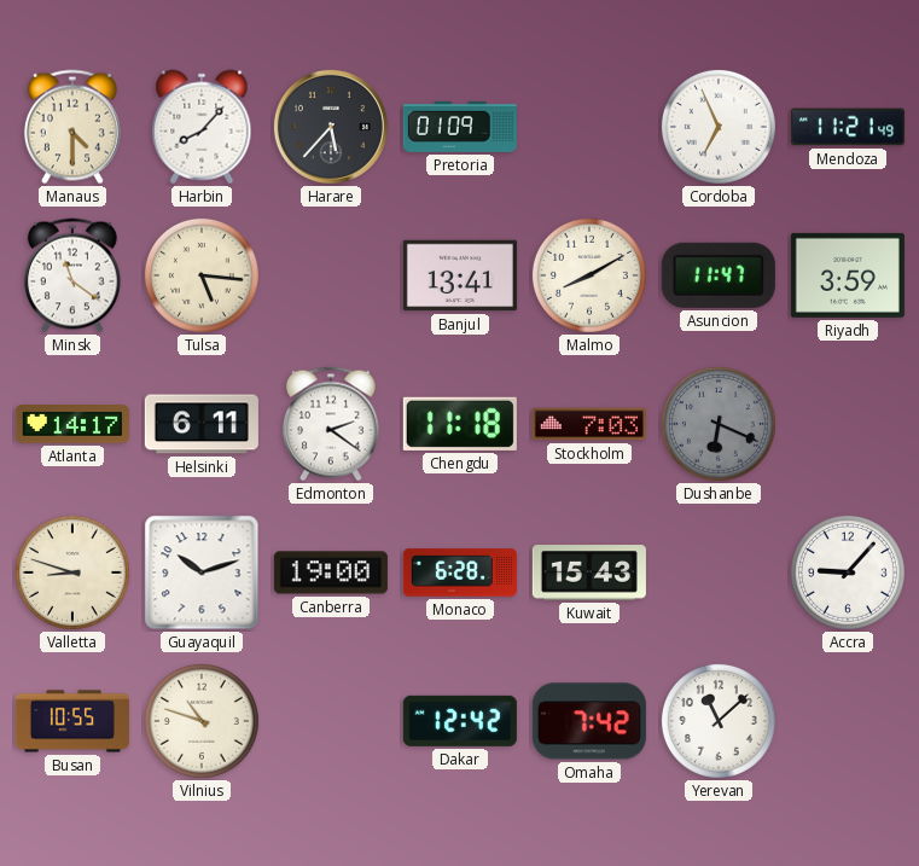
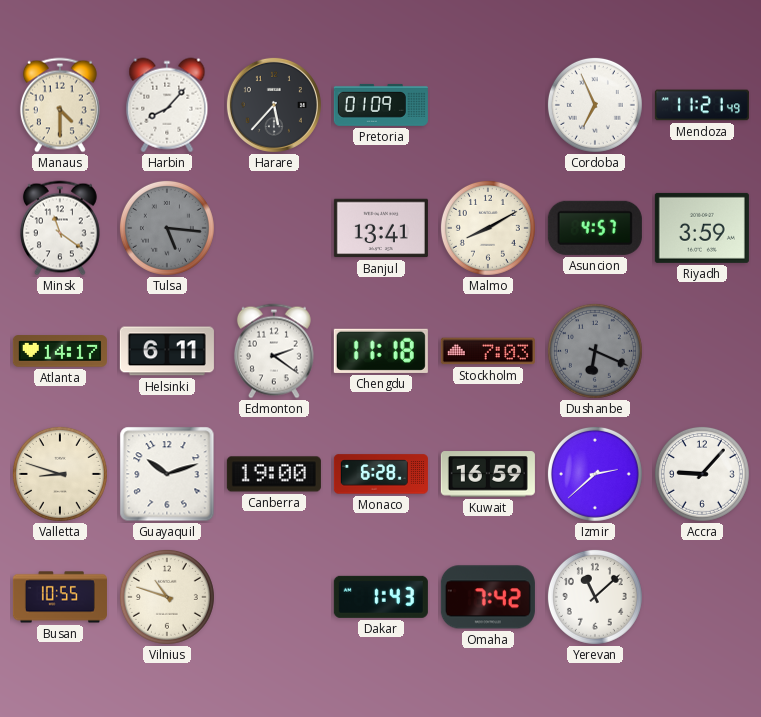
Tulsa dial: cream -> grey
Asuncion: 11:47 -> 4:57
Kuwait: 15:43 -> 16:59
Izmir: none -> 2:38
Dakar: 12:42 -> 1:43
